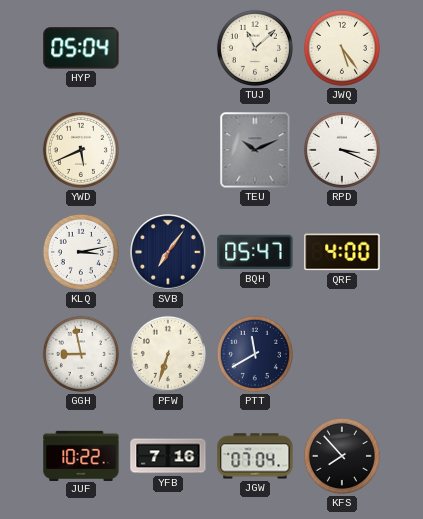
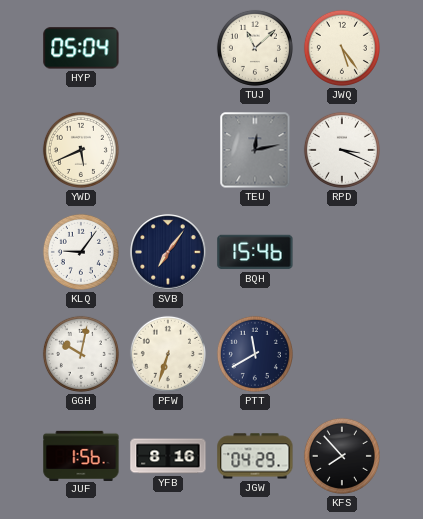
TEU: 10:11 -> 12:13
KLQ: 3:13 -> 9:06
BQH: 05:47 -> 15:46
QRF: 4:00 -> none
GGH: 8:58 -> 10:02
JUF: 10:22 -> 1:56
YFB: 7:16 -> 8:16
JGW: 07:04 -> 04:29
